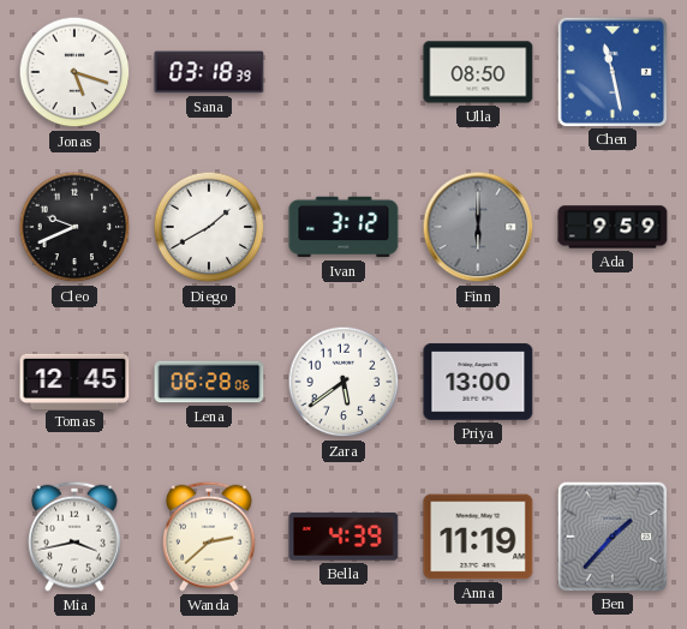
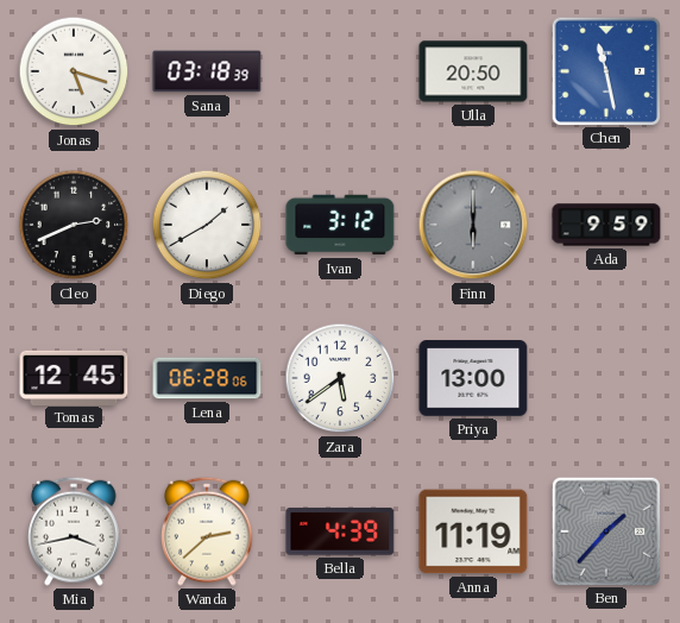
Ulla: 08:50 -> 20:50
Cleo: 9:41 -> 2:41
